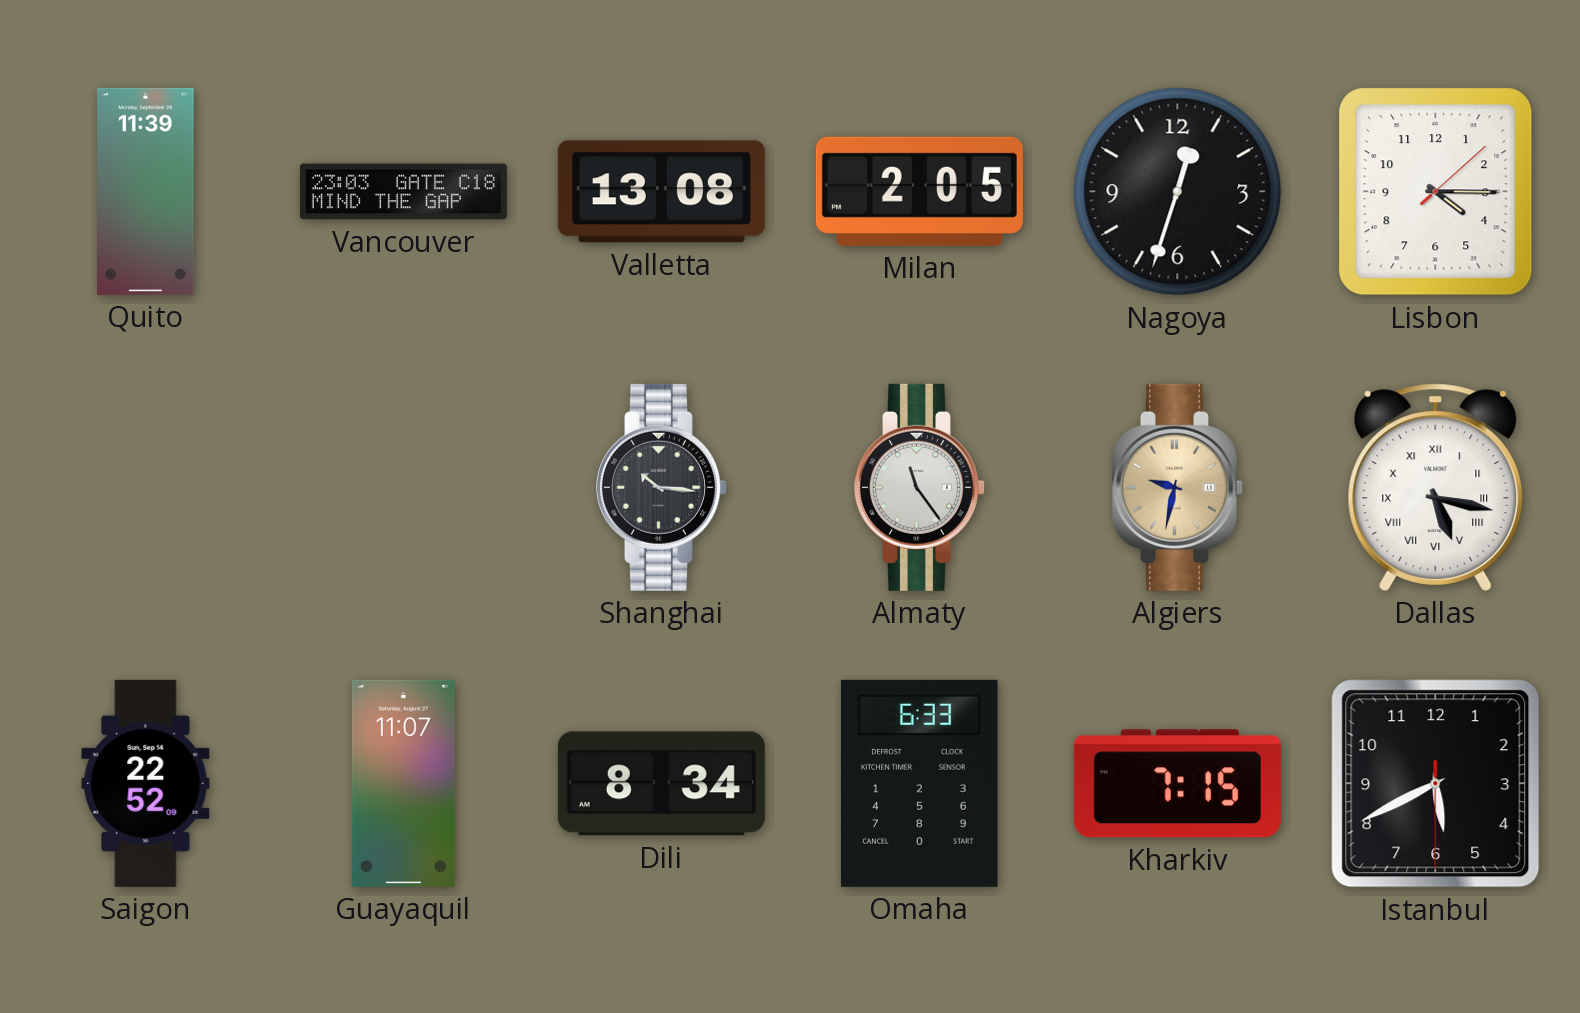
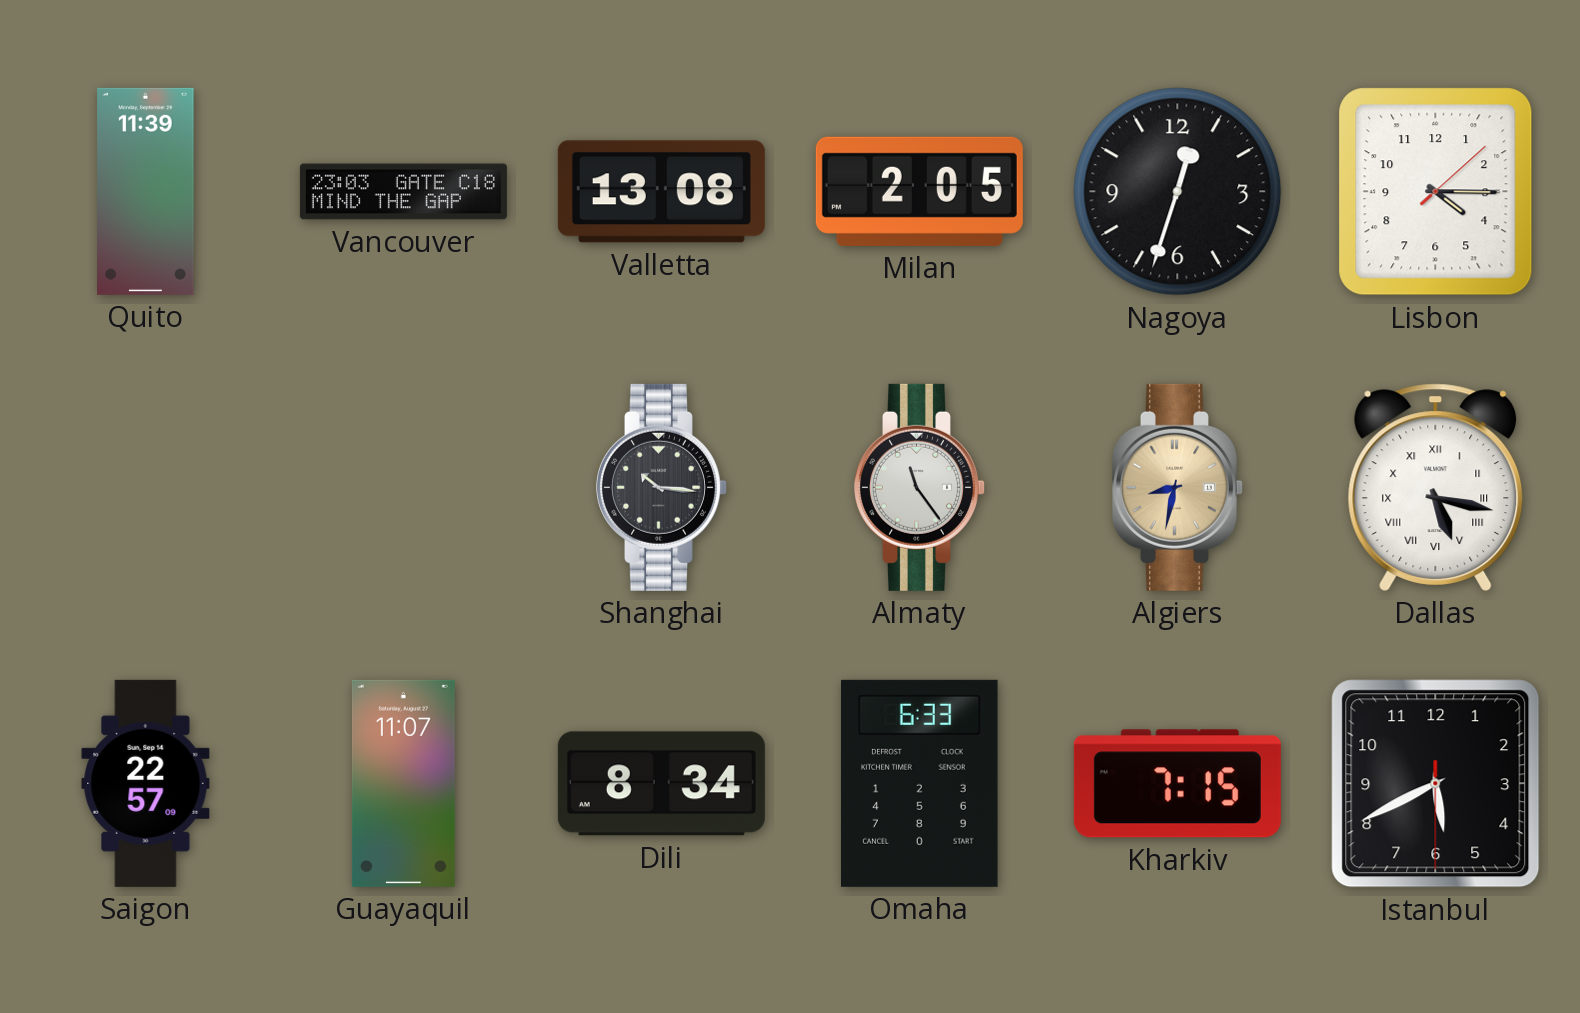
Algiers: 9:32 -> 8:32
Saigon: 22:52 -> 22:57
